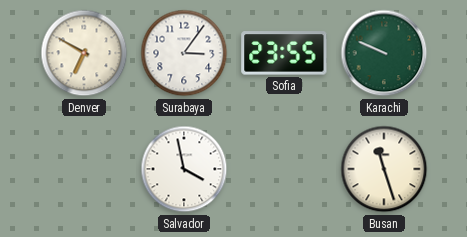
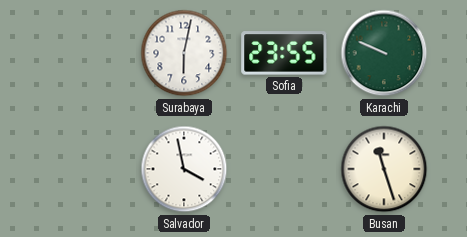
Denver: 6:50 -> none
Surabaya: 3:06 -> 6:02
